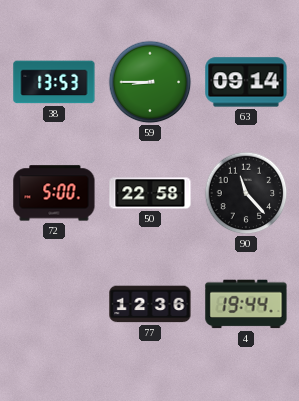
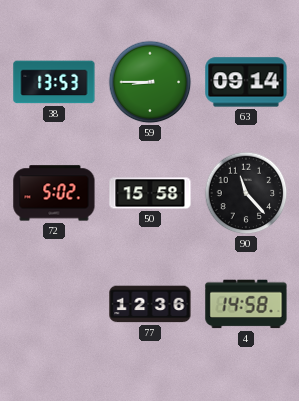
72: 5:00 -> 5:02
50: 22:58 -> 15:58
4: 19:44 -> 14:58
